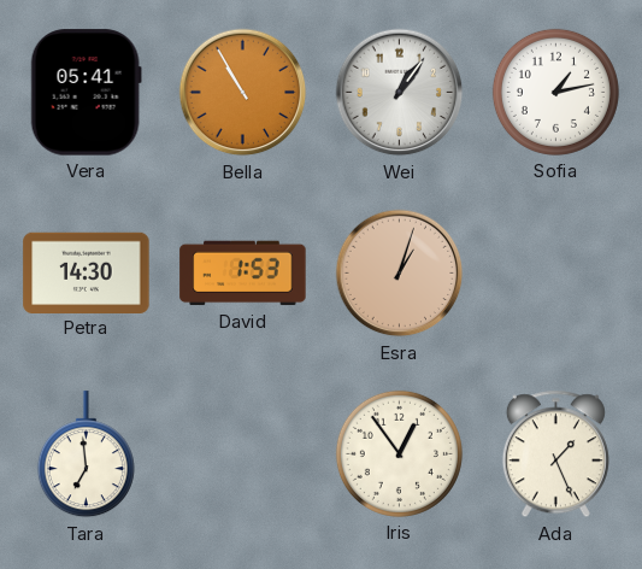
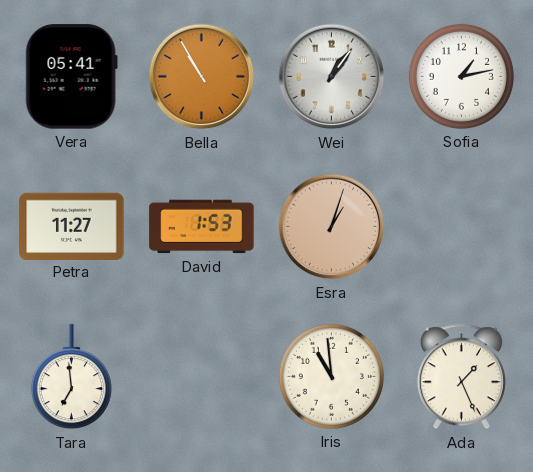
Petra: 14:30 -> 11:27
Iris: 12:54 -> 10:59
